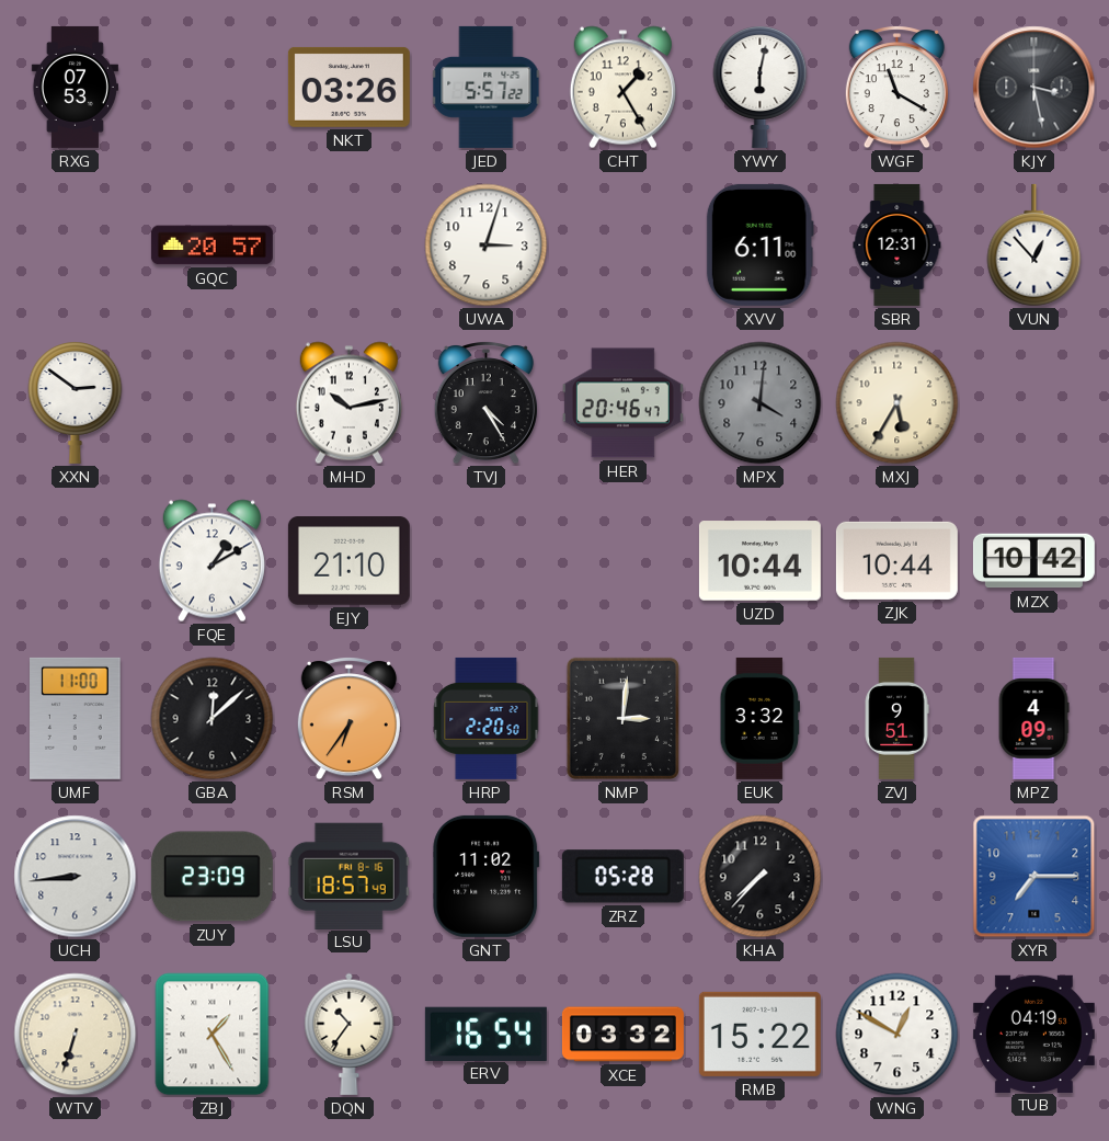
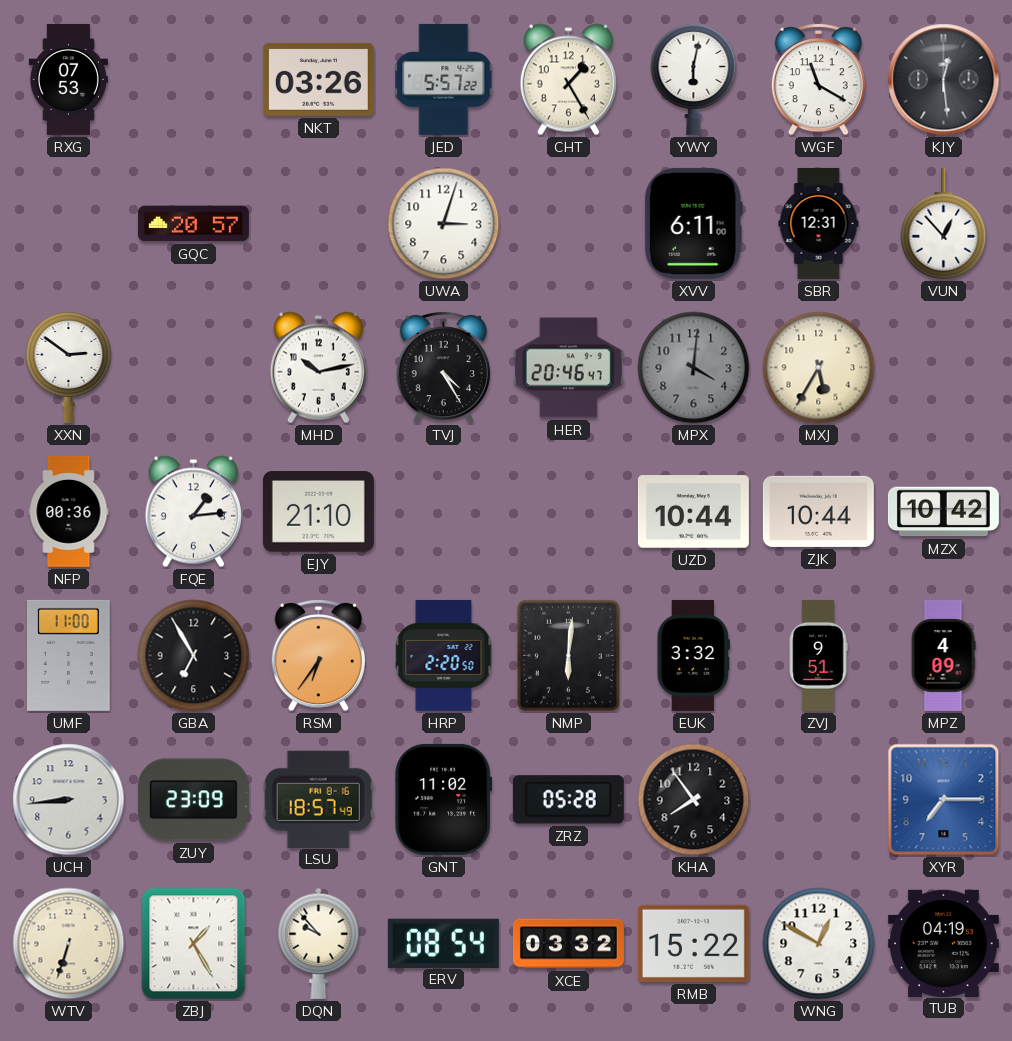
KJY: 3:28 -> 12:29
NFP: none -> 00:36
FQE: 1:10 -> 1:14
GBA: 12:08 -> 6:55
NMP: 3:01 -> 6:01
KHA: 7:37 -> 7:54
DQN: 10:36 -> 9:53
ERV: 16:54 -> 08:54
